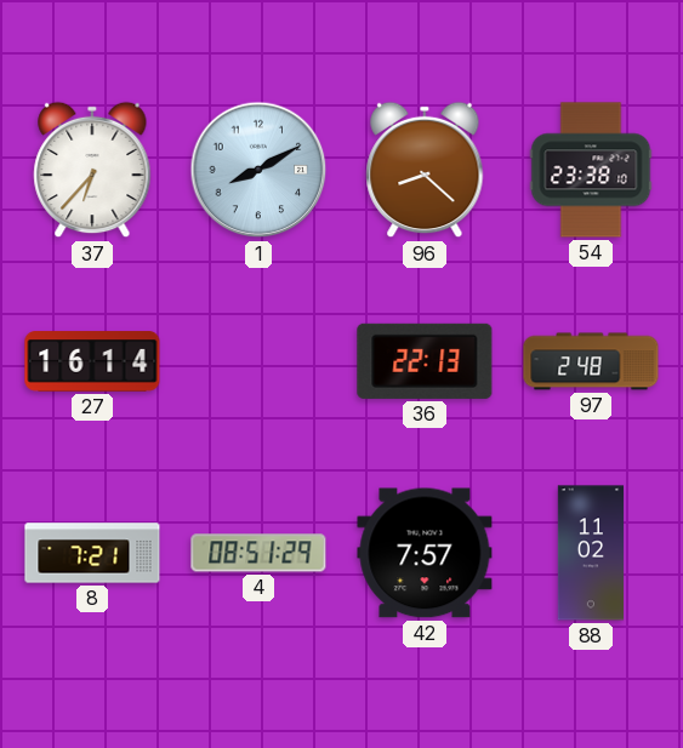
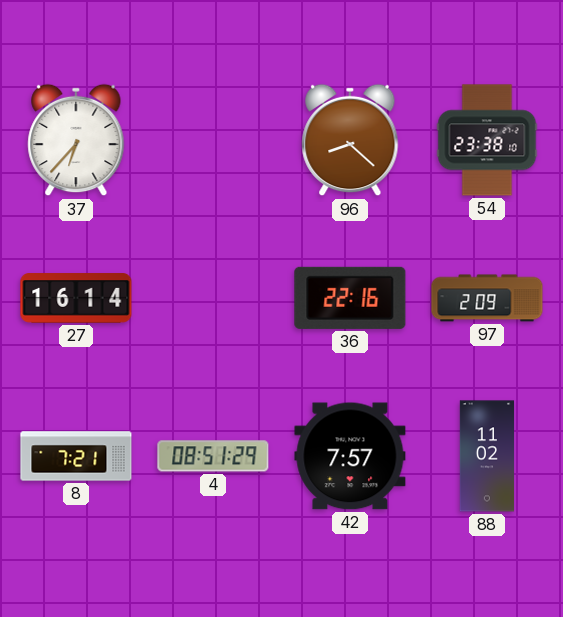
1: 8:10 -> none
36: 22:13 -> 22:16
97: 2:48 -> 2:09
